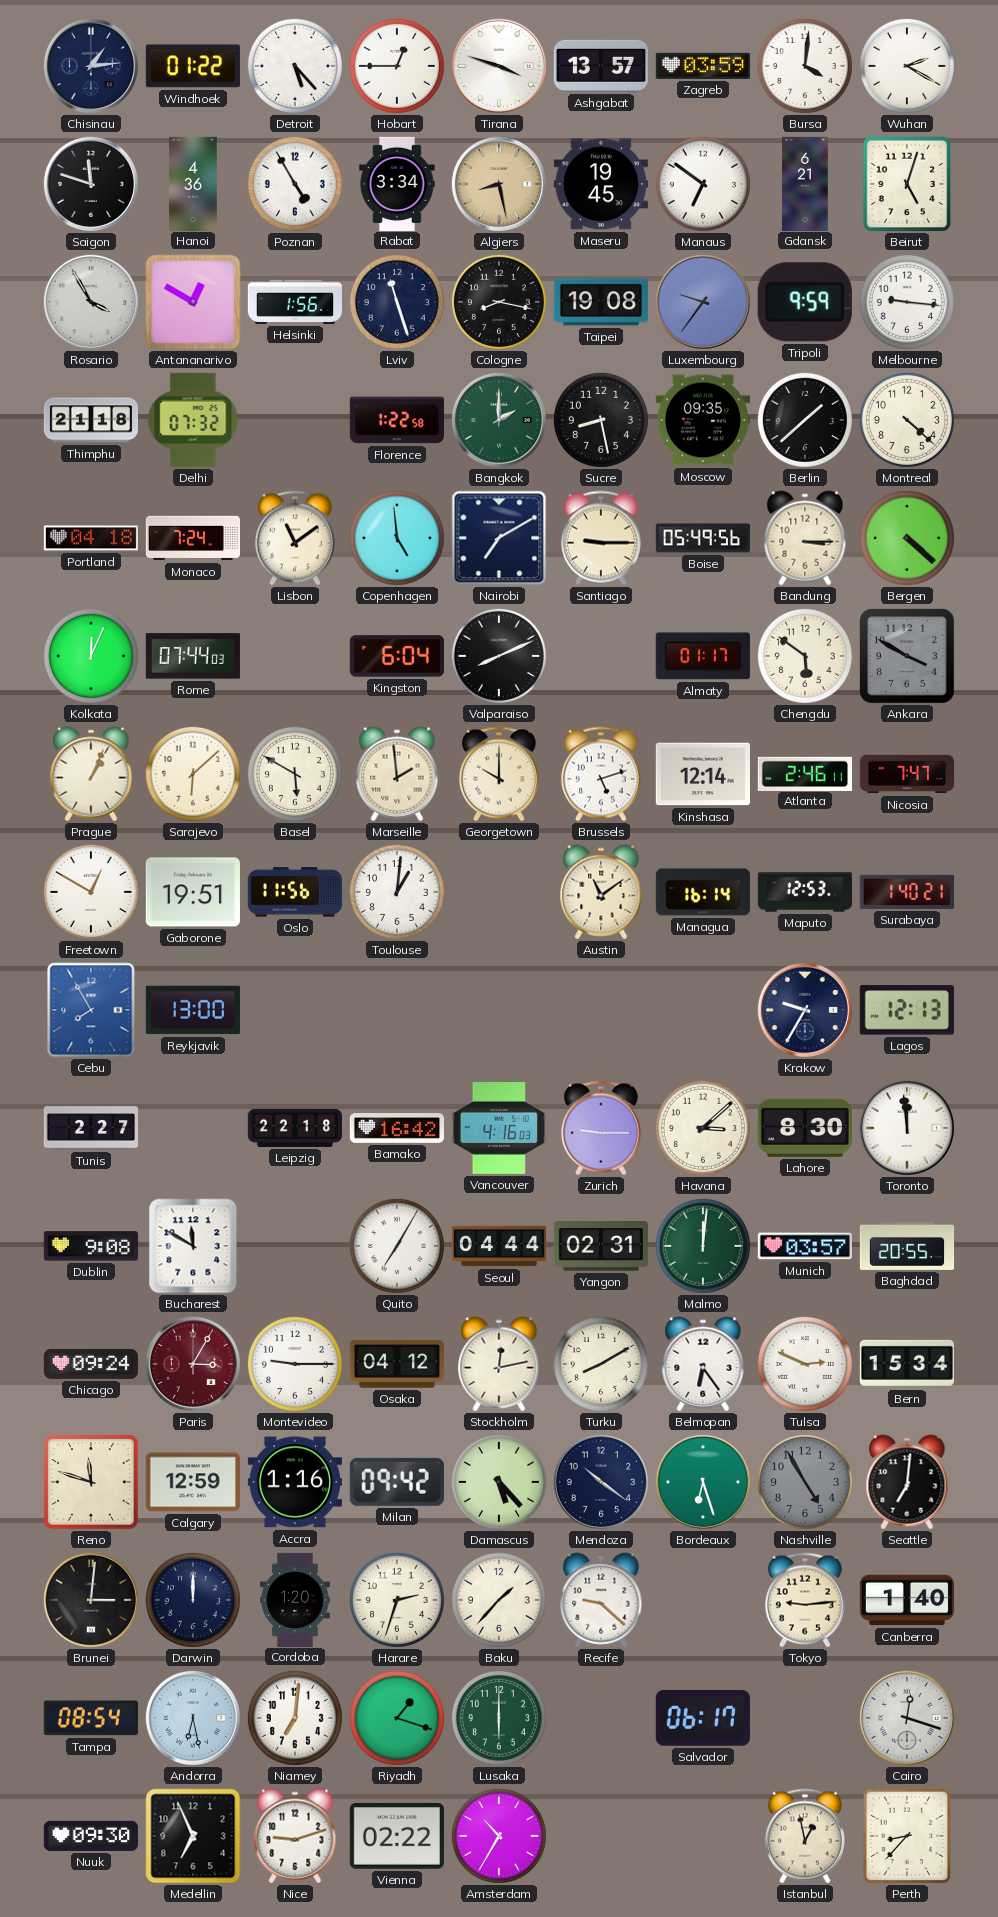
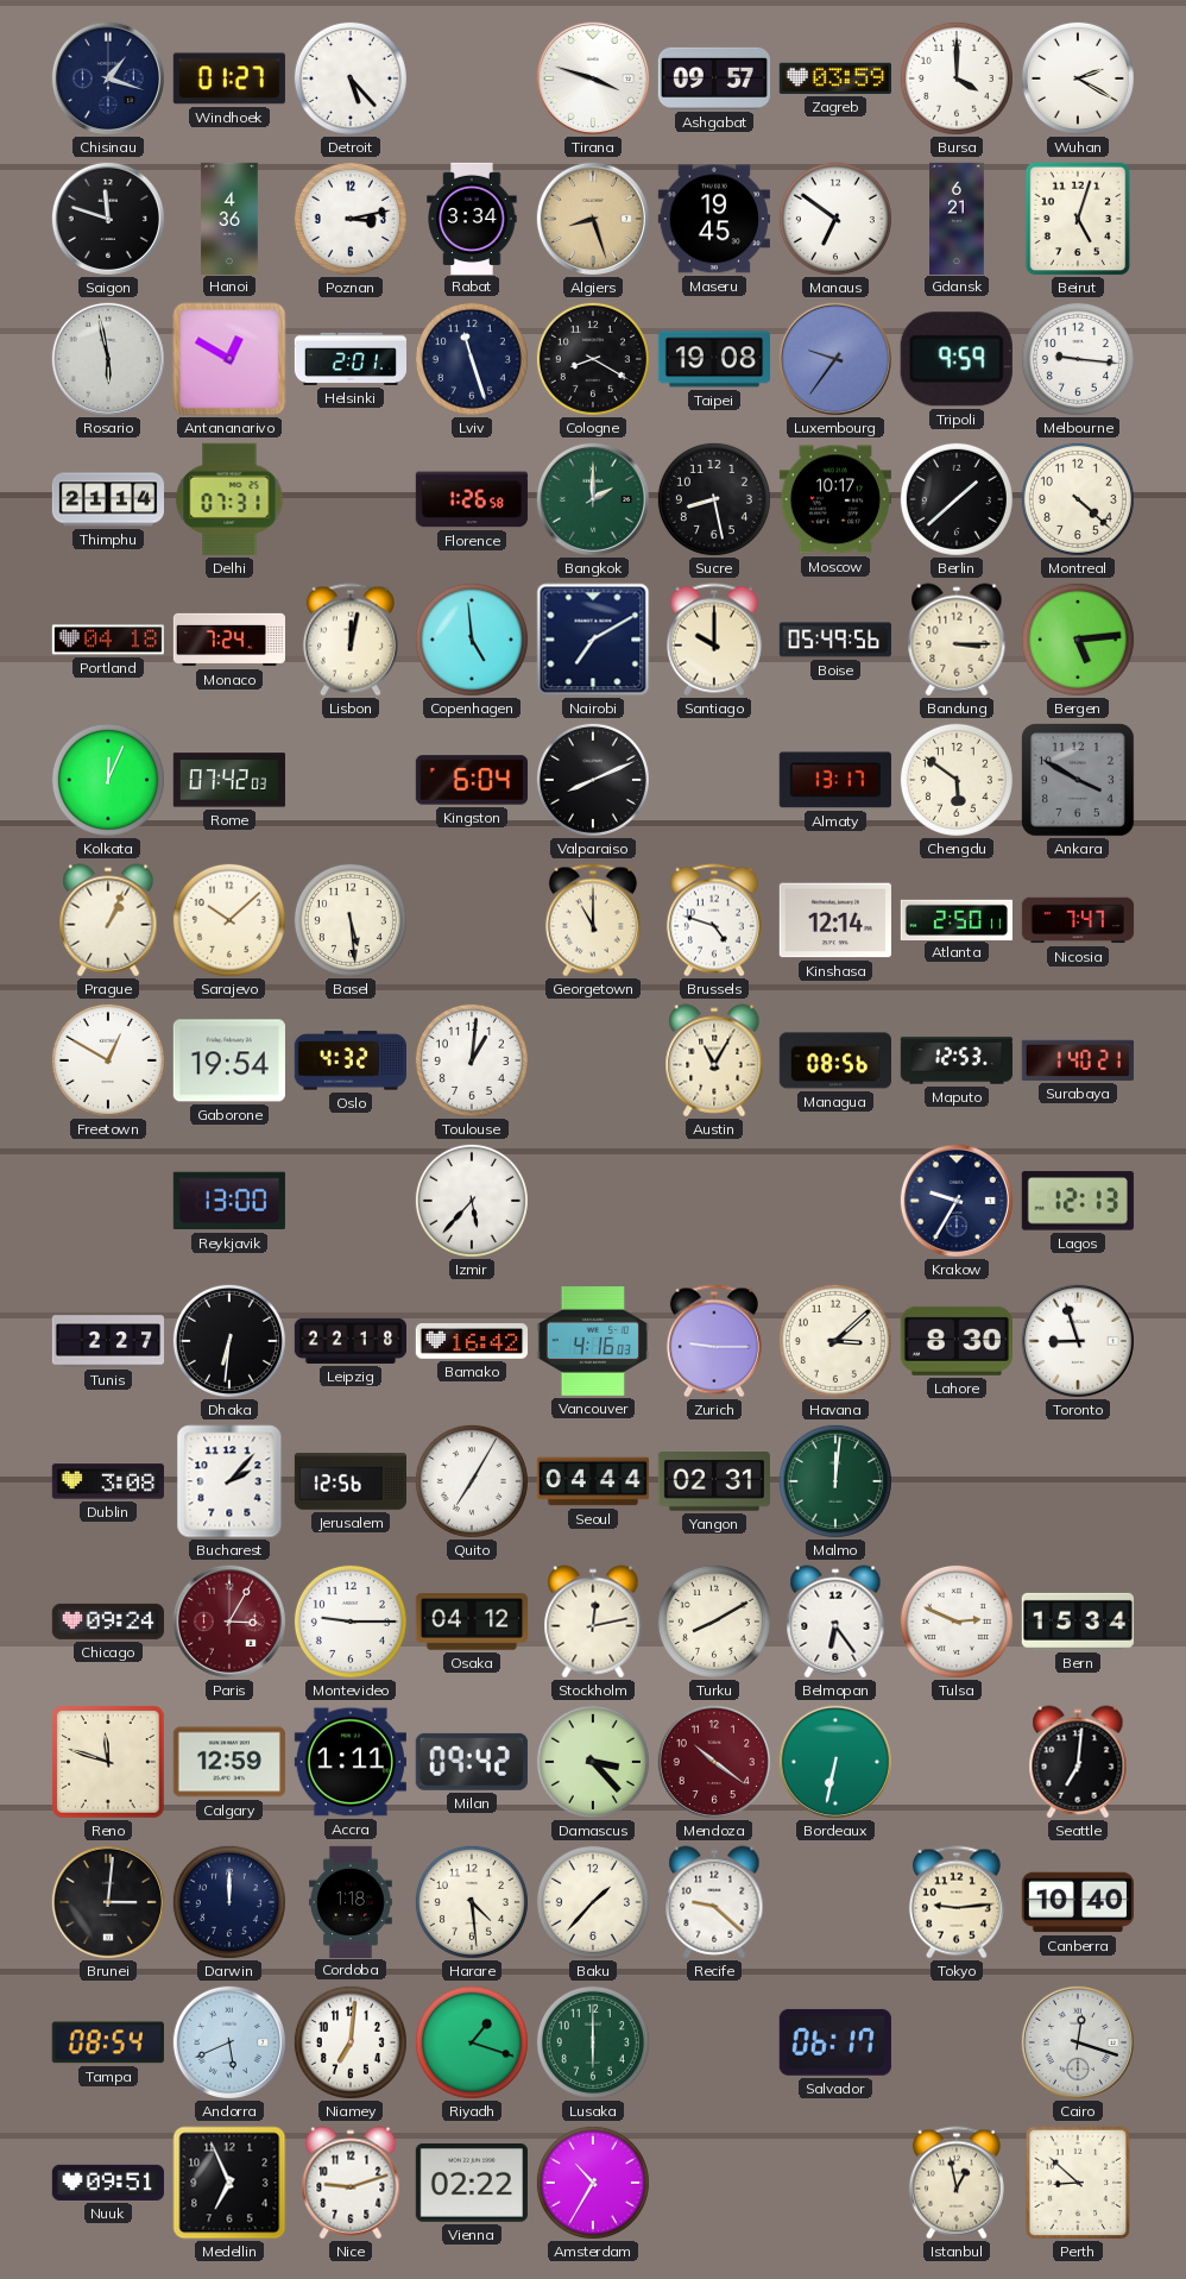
Chisinau: 1:14 -> 1:18
Windhoek: 01:22 -> 01:27
Hobart: 12:45 -> none
Ashgabat: 13:57 -> 09:57
Bursa: 4:01 -> 4:00
Poznan: 4:55 -> 3:13
Algiers: 8:28 -> 8:27
Rosario: 3:55 -> 5:58
Helsinki: 1:56 -> 2:01
Cologne: 8:17 -> 8:20
Thimphu: 21:18 -> 21:14
Delhi: 07:32 -> 07:31
Florence: 1:22 -> 1:26
Moscow: 09:35 -> 10:17
Lisbon: 11:09 -> 12:02
Santiago: 9:15 -> 10:00
Bergen: 4:22 -> 5:14
Rome: 07:44 -> 07:42
Almaty: 01:17 -> 13:17
Sarajevo: 6:08 -> 10:08
Basel: 5:50 -> 5:29
Marseille: 1:59 -> none
Georgetown: 10:00 -> 11:00
Brussels: 5:12 -> 4:48
Atlanta: 2:46 -> 2:50
Gaborone: 19:51 -> 19:54
Oslo: 11:56 -> 4:32
Austin: 11:09 -> 11:05
Managua: 16:14 -> 08:56
Cebu: 7:55 -> none
Izmir: none -> 5:37
Dhaka: none -> 6:31
Toronto: 11:59 -> 8:57
Dublin: 9:08 -> 3:08
Bucharest: 11:50 -> 2:07
Jerusalem: none -> 12:56
Munich: 03:57 -> none
Baghdad: 20:55 -> none
Accra: 1:16 -> 1:11
Damascus: 5:23 -> 3:23
Mendoza dial: navy -> burgundy
Bordeaux: 6:27 -> 6:32
Nashville: 4:55 -> none
Cordoba: 1:20 -> 1:18
Harare: 2:33 -> 4:29
Canberra: 1:40 -> 10:40
Andorra: 6:28 -> 5:41
Nuuk: 09:30 -> 09:51
Perth: 8:37 -> 8:52
